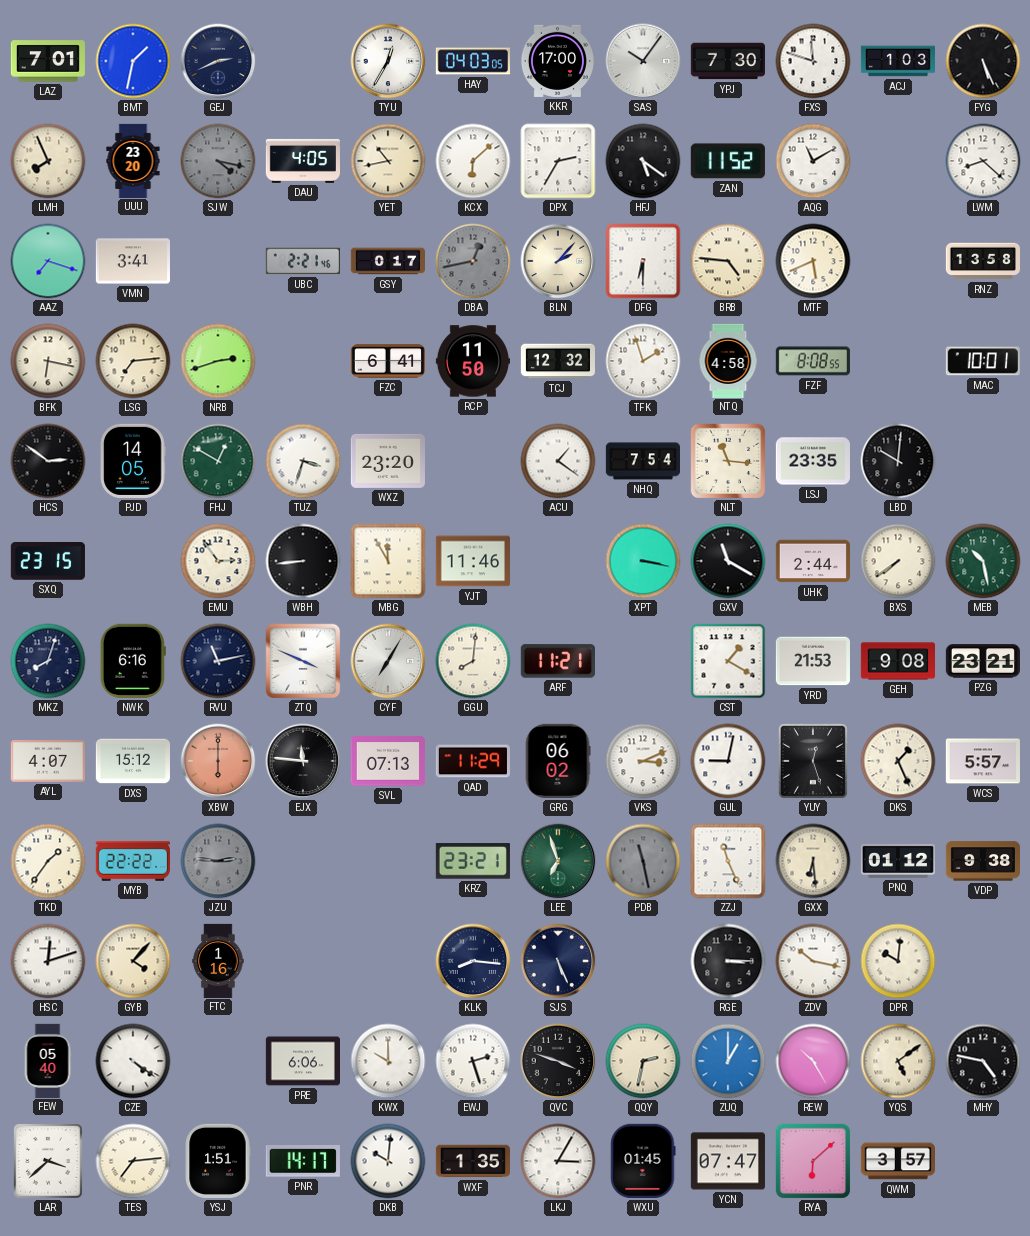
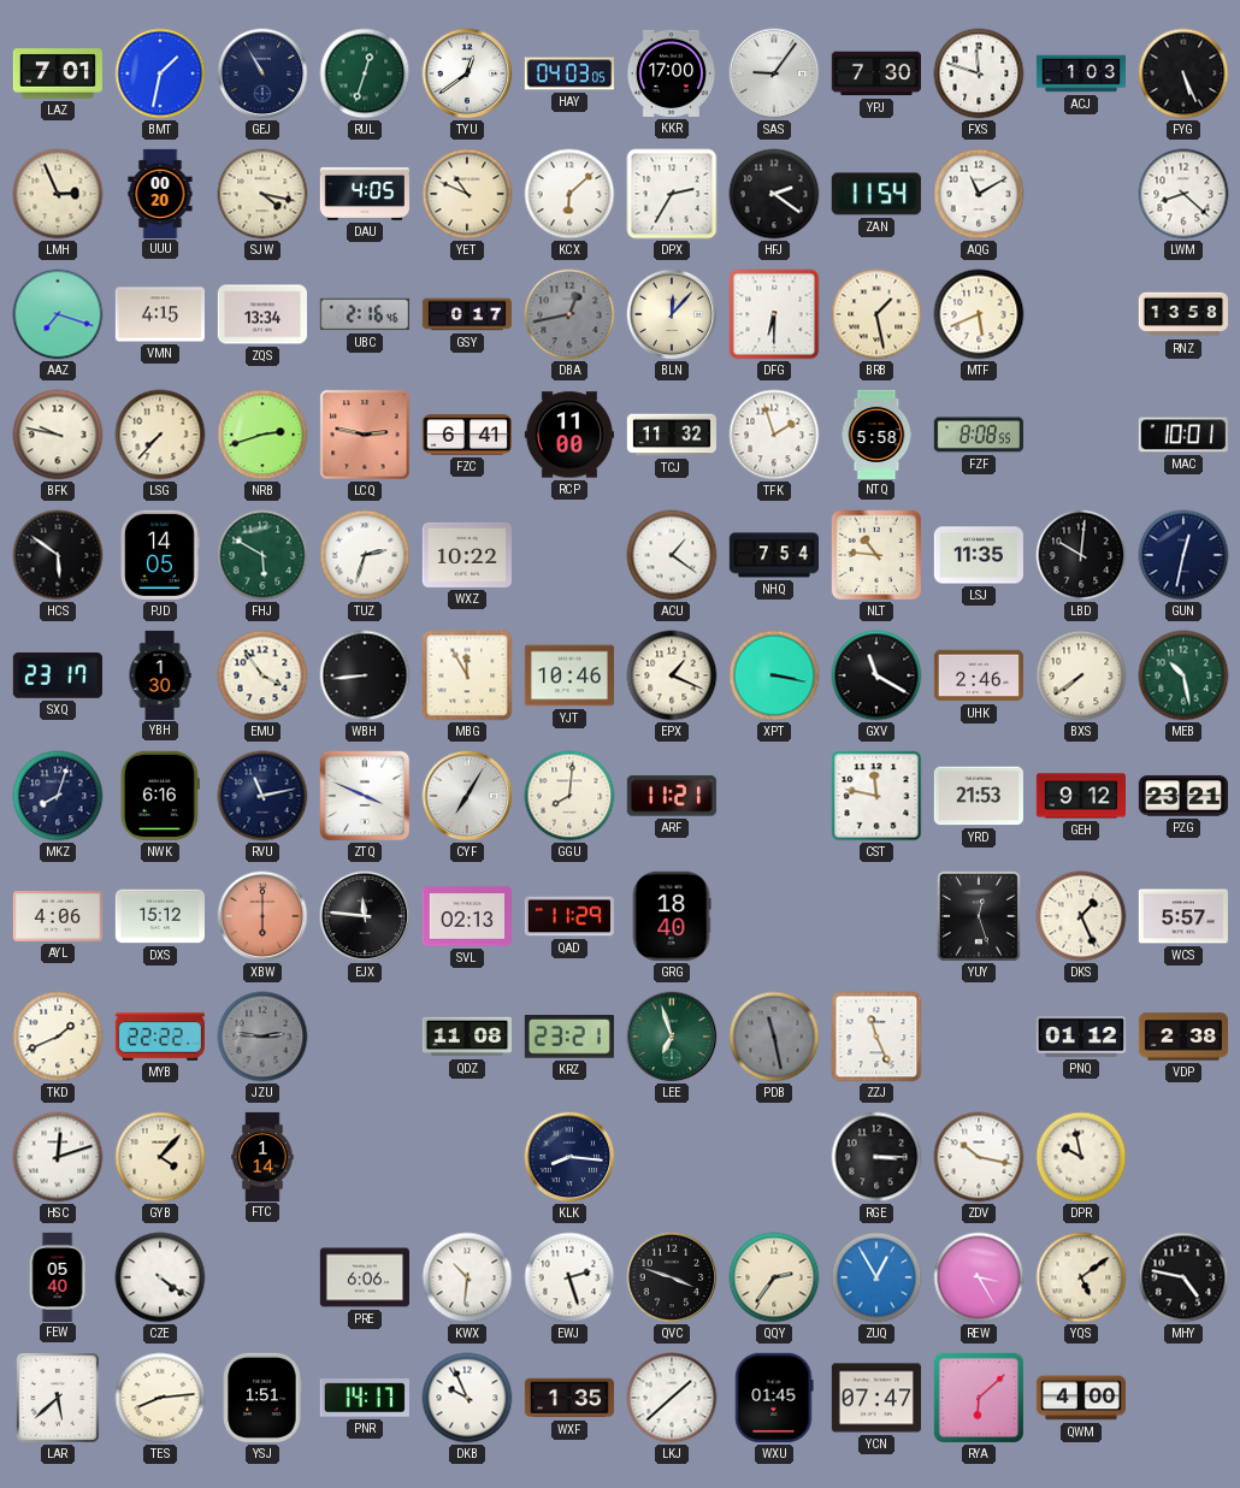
GEJ: 2:41 -> 10:55
RUL: none -> 12:33
TYU: 12:35 -> 12:39
SAS: 10:06 -> 9:06
LMH: 7:56 -> 2:56
UUU: 23:20 -> 00:20
SJW dial: grey -> cream
YET: 10:43 -> 10:49
HFJ: 5:21 -> 2:21
ZAN: 11:52 -> 11:54
VMN: 3:41 -> 4:15
ZQS: none -> 13:34
UBC: 2:21 -> 2:16
BLN: 2:07 -> 12:07
BRB: 4:46 -> 1:28
BFK: 6:17 -> 9:47
LSG: 7:14 -> 7:37
LCQ: none -> 2:47
RCP: 11:50 -> 11:00
TCJ: 12:32 -> 11:32
NTQ: 4:58 -> 5:58
HCS: 2:51 -> 5:51
FHJ: 12:50 -> 5:50
TUZ: 3:33 -> 2:33
WXZ: 23:20 -> 10:22
NLT: 11:16 -> 10:46
LSJ: 23:35 -> 11:35
GUN: none -> 12:32
SXQ: 23:15 -> 23:17
YBH: none -> 1:30
EMU: 2:54 -> 3:54
YJT: 11:46 -> 10:46
EPX: none -> 1:19
UHK: 2:44 -> 2:46
CST: 1:20 -> 11:47
GEH: 9:08 -> 9:12
AYL: 4:07 -> 4:06
SVL: 07:13 -> 02:13
GRG: 06:02 -> 18:40
VKS: 3:11 -> none
GUL: 9:02 -> none
TKD: 1:36 -> 1:41
QDZ: none -> 11:08
GXX: 6:29 -> none
VDP: 9:38 -> 2:38
FTC: 1:16 -> 1:14
SJS: 5:26 -> none
DPR: 10:01 -> 9:58
KWX: 10:00 -> 10:31
QQY: 2:32 -> 2:36
ZUQ: 1:00 -> 12:55
REW: 10:25 -> 3:25
LAR: 3:38 -> 5:38
TES: 7:14 -> 8:14
DKB: 10:01 -> 9:56
LKJ: 3:05 -> 1:38
QWM: 3:57 -> 4:00
